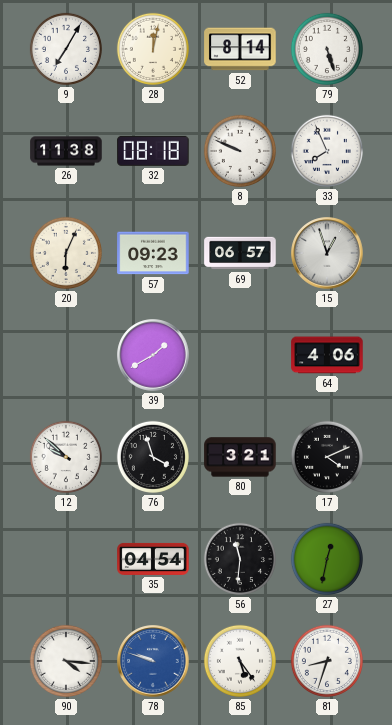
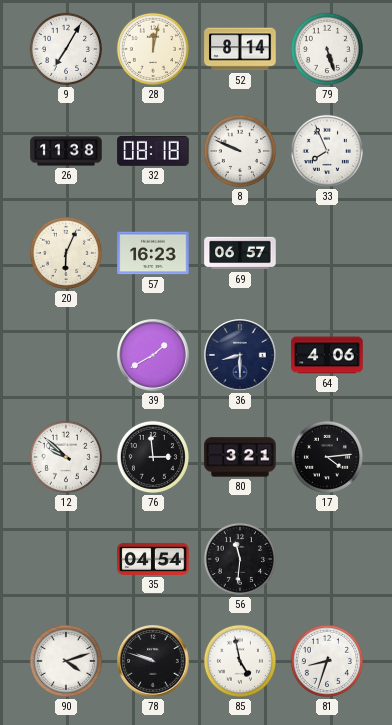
57: 09:23 -> 16:23
15: 12:57 -> none
36: none -> 8:30
76: 3:57 -> 2:59
17: 4:11 -> 4:14
27: 12:32 -> none
90: 4:16 -> 4:12
78 dial: blue -> black
85: 5:24 -> 4:58
